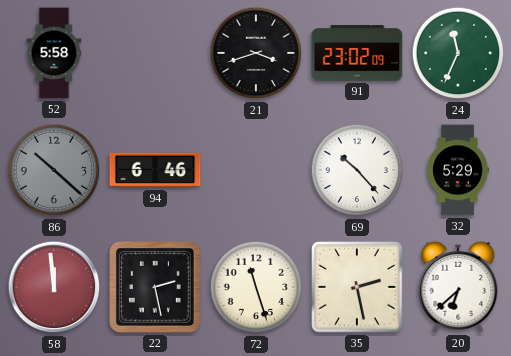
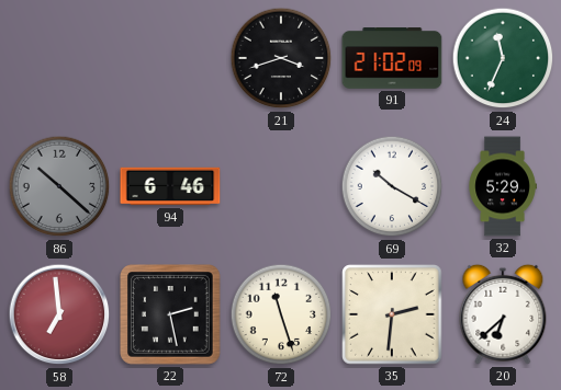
52: 5:58 -> none
91: 23:02 -> 21:02
69: 10:23 -> 10:20
58: 11:59 -> 6:59
35: 2:28 -> 2:31
